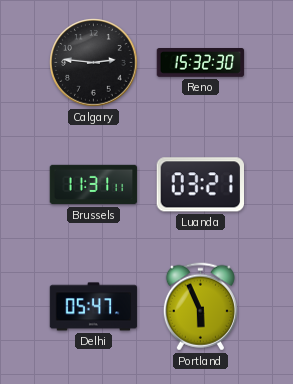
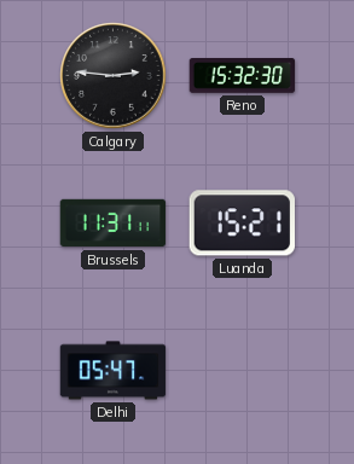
Luanda: 03:21 -> 15:21
Portland: 5:56 -> none
